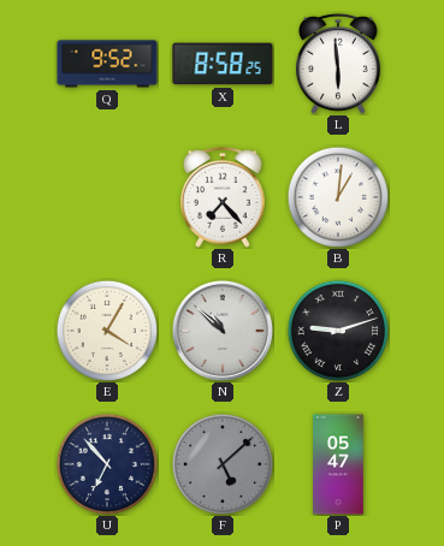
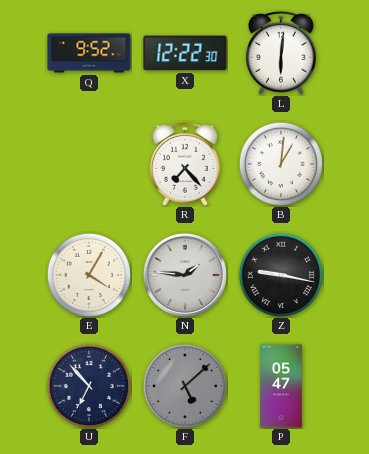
X: 8:58 -> 12:22
L: 5:59 -> 6:01
N: 10:52 -> 1:46
Z: 9:12 -> 9:17
